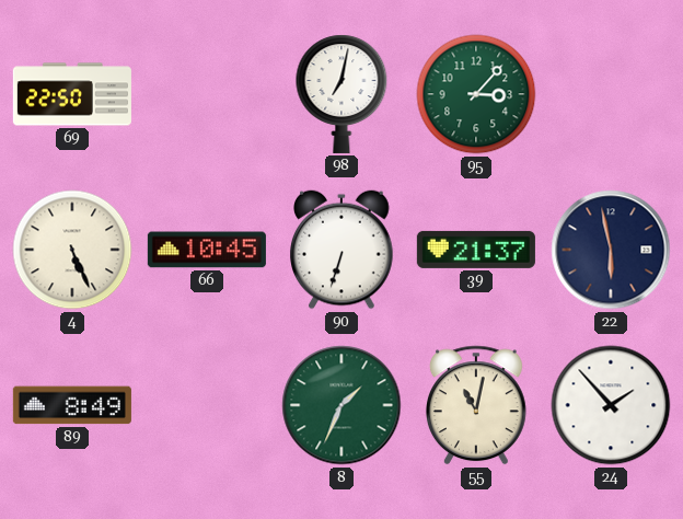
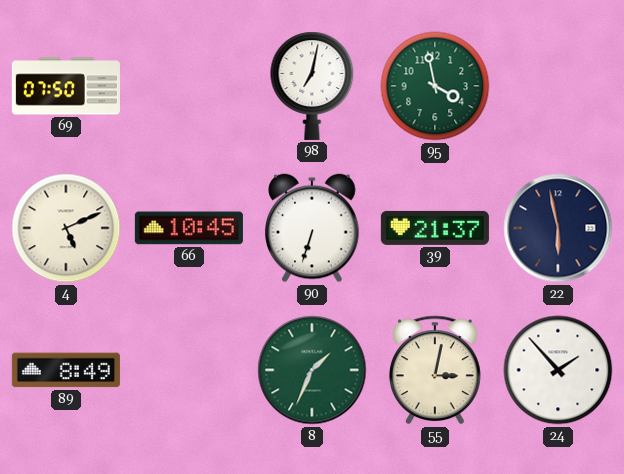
69: 22:50 -> 07:50
95: 3:07 -> 3:58
4: 5:26 -> 5:11
55: 11:02 -> 3:02
